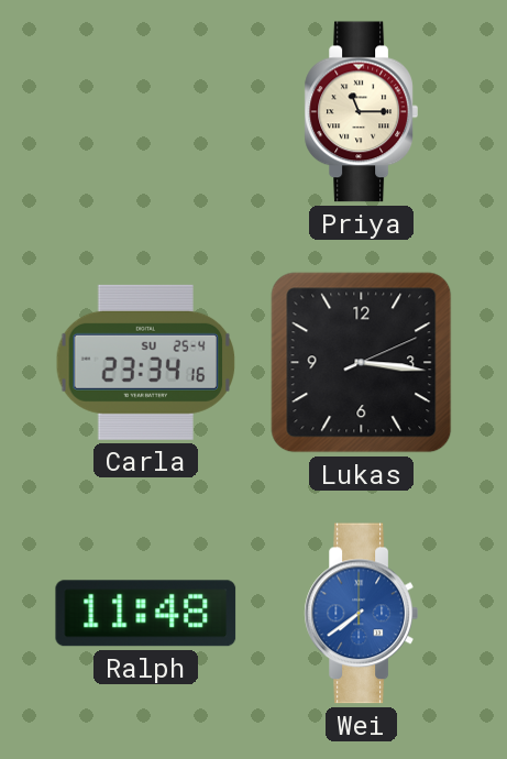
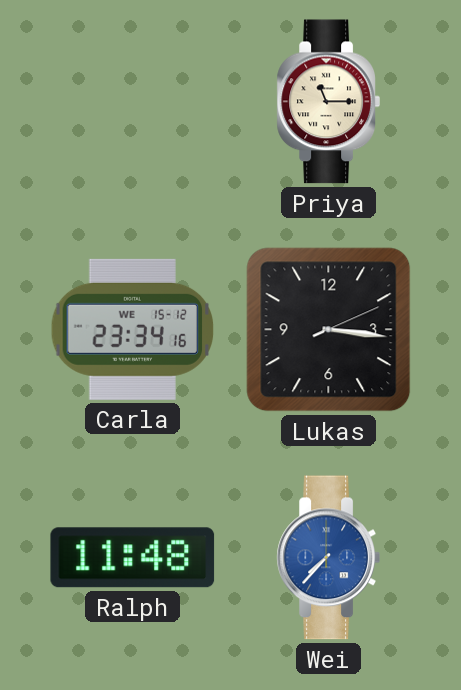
Carla date: SU 25-4 -> WE 15-12
Wei: 7:39 -> 7:37
